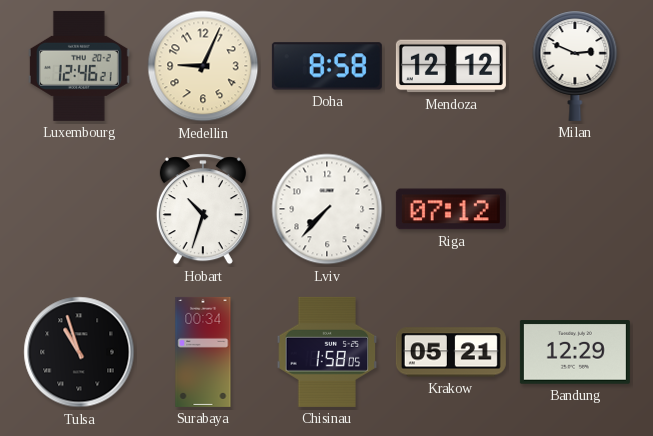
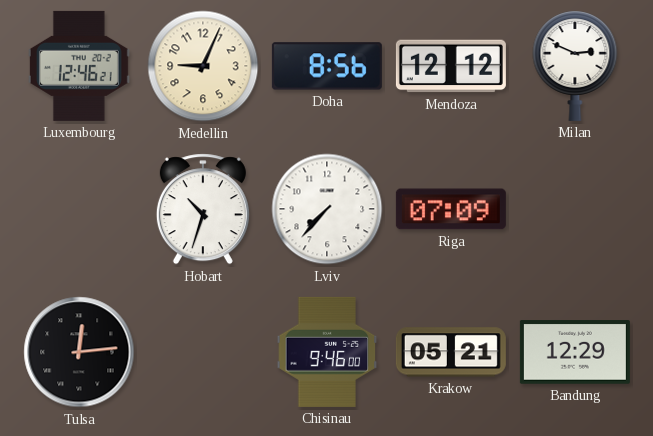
Doha: 8:58 -> 8:56
Riga: 07:12 -> 07:09
Tulsa: 10:57 -> 12:14
Surabaya: 00:34 -> none
Chisinau: 1:58 -> 9:46
